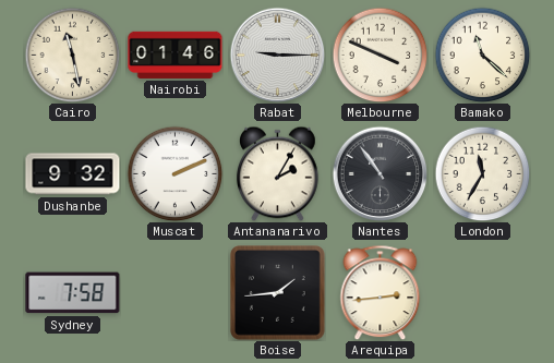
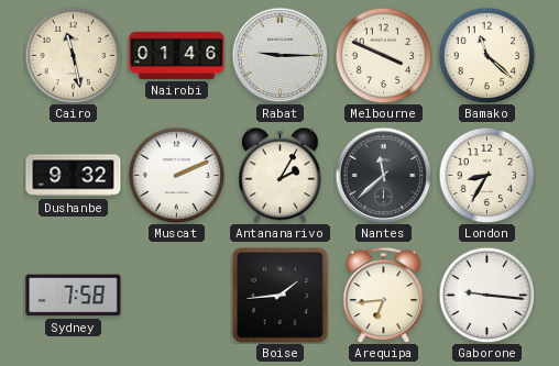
Nantes: 10:54 -> 11:38
London: 11:35 -> 8:35
Arequipa: 2:44 -> 6:44
Gaborone: none -> 9:16
